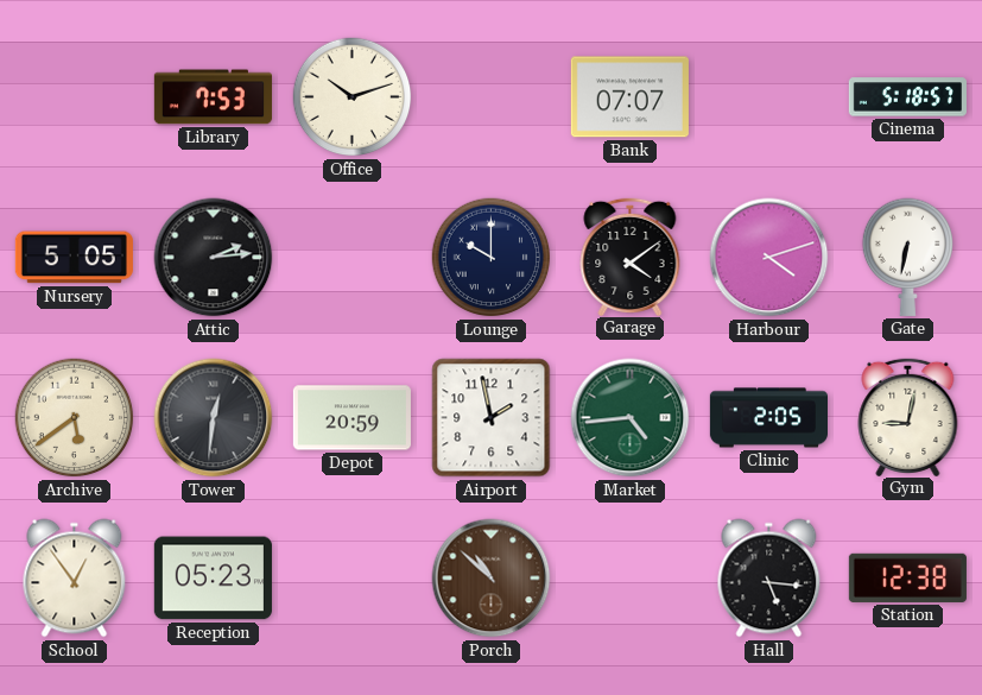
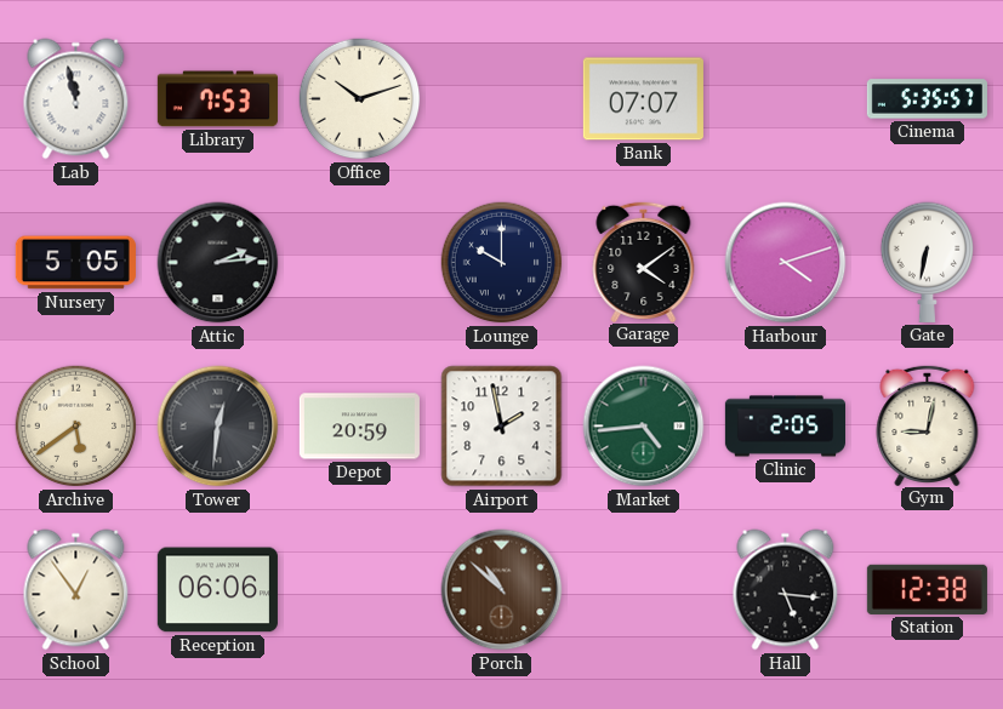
Lab: none -> 11:58
Cinema: 5:18 -> 5:35
Reception: 05:23 -> 06:06
